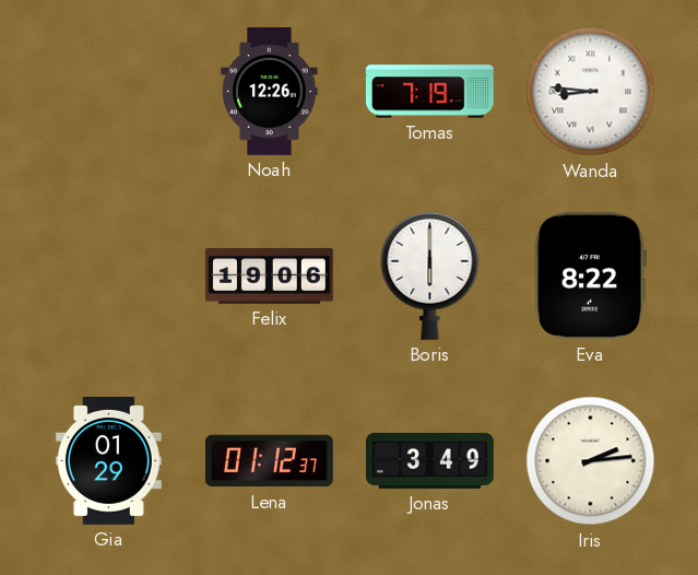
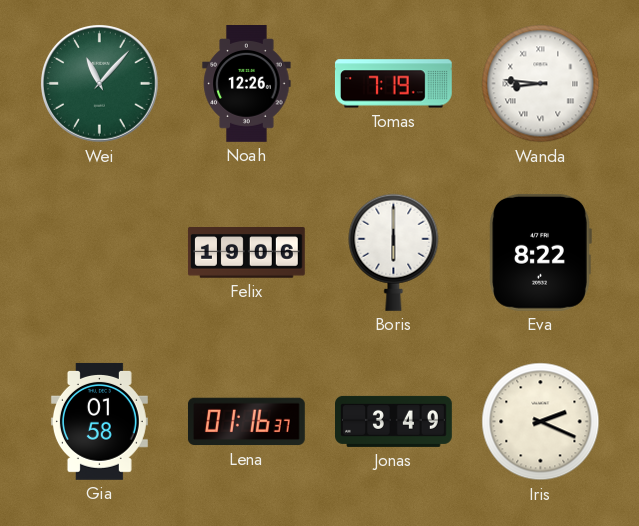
Wei: none -> 11:07
Gia: 01:29 -> 01:58
Lena: 01:12 -> 01:16
Iris: 2:14 -> 2:19
